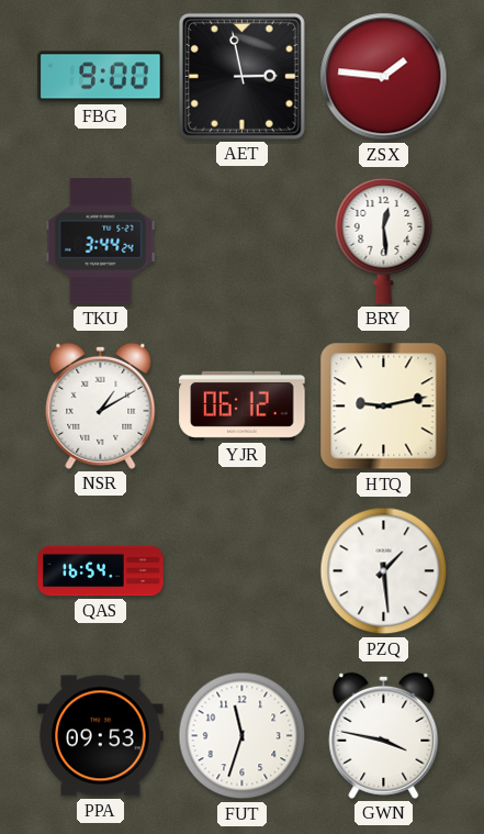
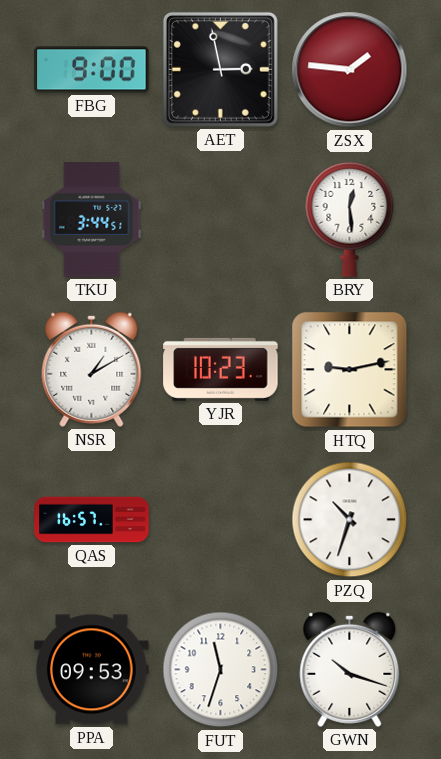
TKU: 3:44:24 -> 3:44:51
YJR: 06:12 -> 10:23
QAS: 16:54 -> 16:57
PZQ: 1:29 -> 10:33
GWN: 3:47 -> 10:18
